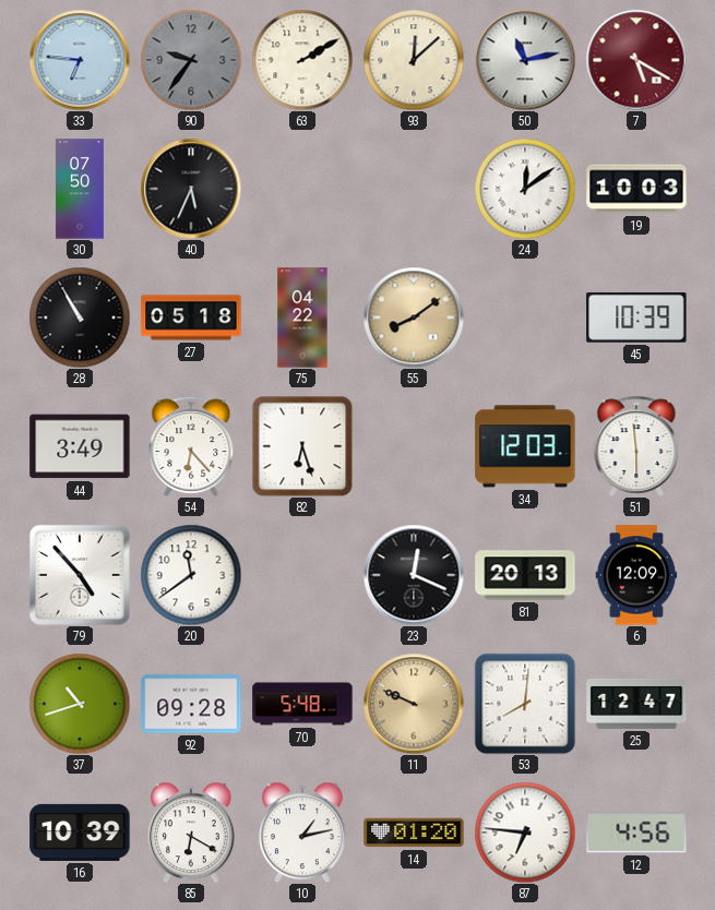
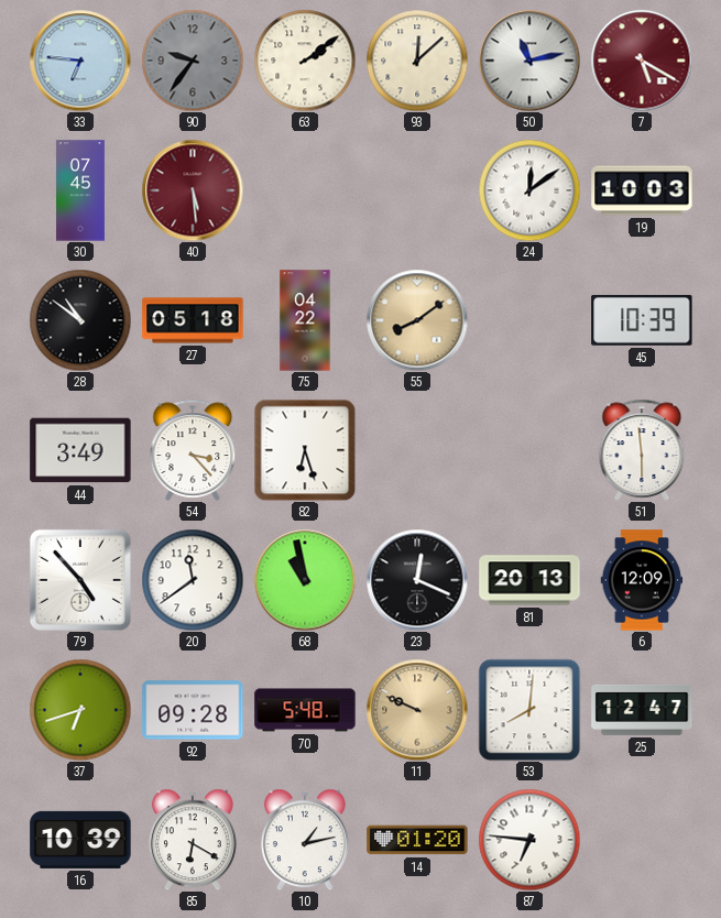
63: 2:10 -> 2:09
30: 07:50 -> 07:45
40: 5:34 -> 5:29
40 dial: black -> burgundy
28: 10:55 -> 10:51
54: 6:23 -> 3:23
34: 12:03 -> none
68: none -> 10:58
37: 10:42 -> 6:42
12: 4:56 -> none
